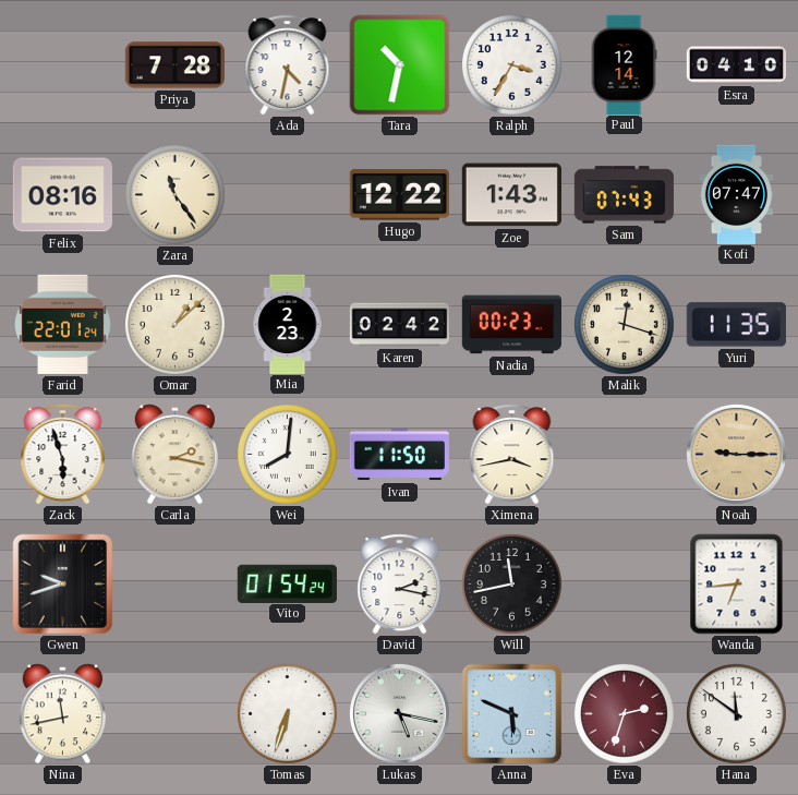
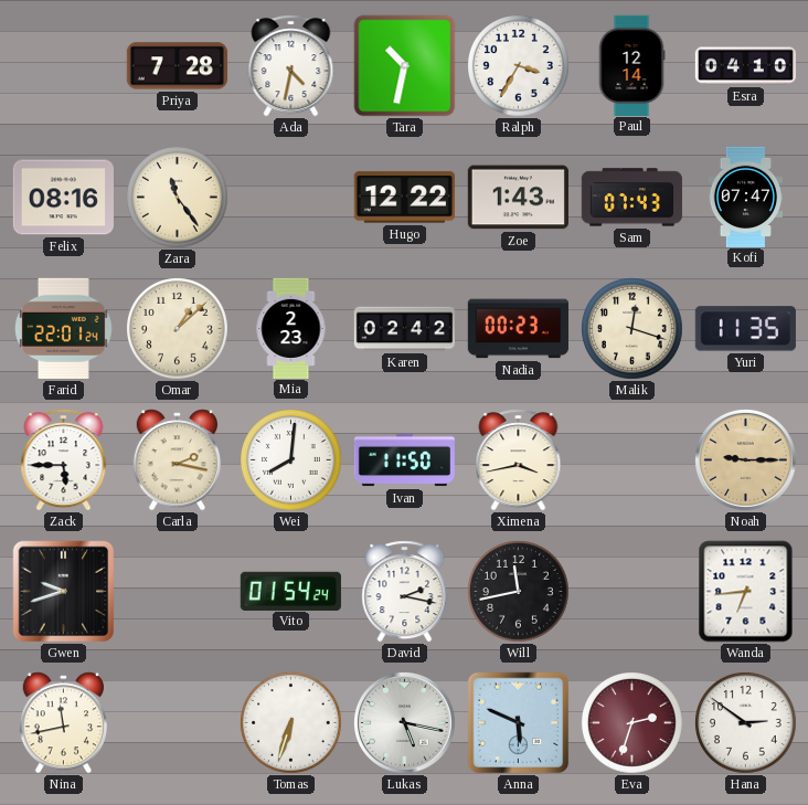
Zack: 5:57 -> 5:45
Hana: 11:51 -> 2:51
